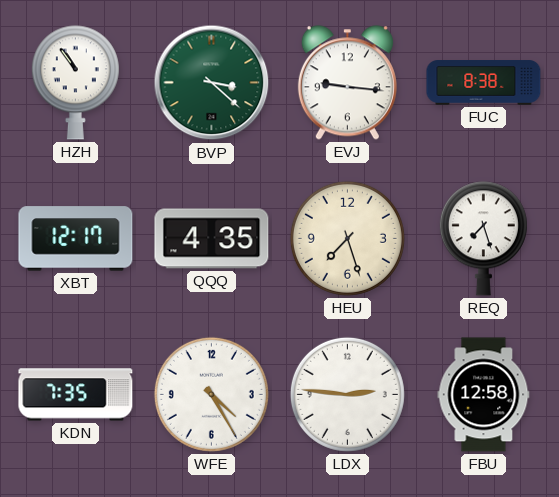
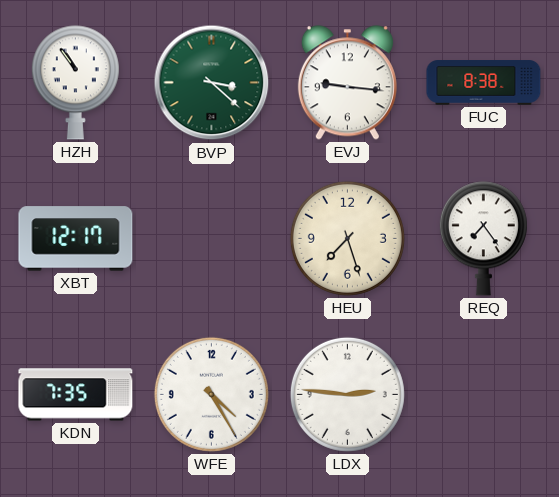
QQQ: 4:35 -> none
REQ: 7:27 -> 7:24
FBU: 12:58 -> none
